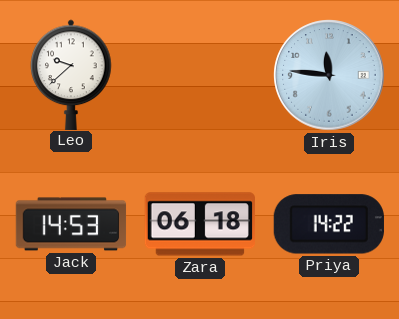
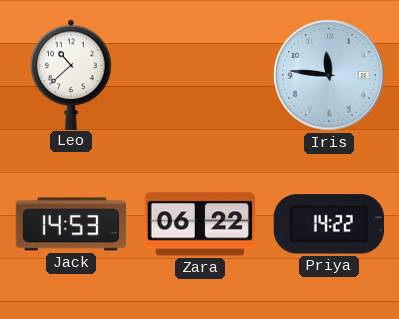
Leo: 9:38 -> 10:38
Zara: 06:18 -> 06:22
